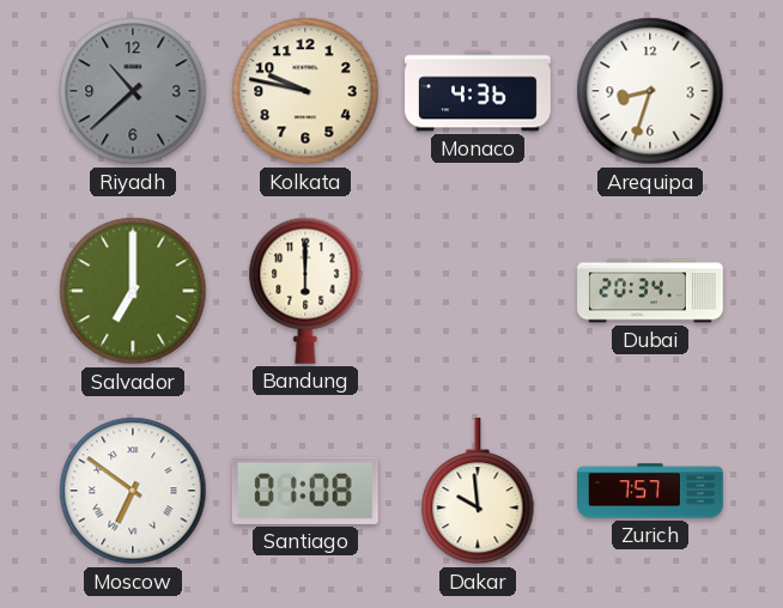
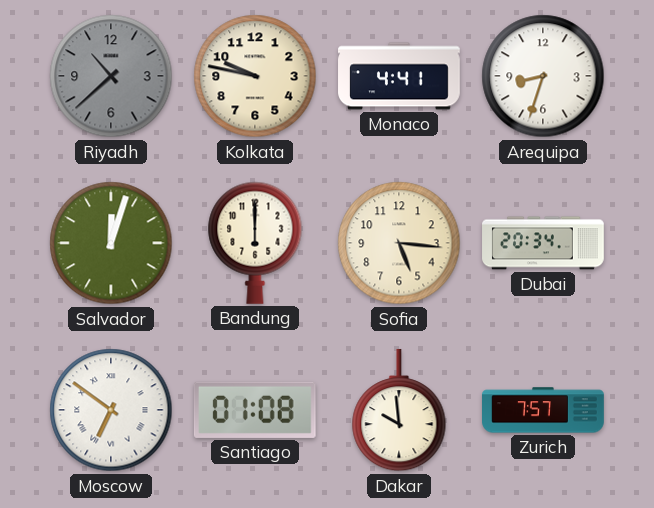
Monaco: 4:36 -> 4:41
Salvador: 7:00 -> 12:03
Sofia: none -> 5:16
